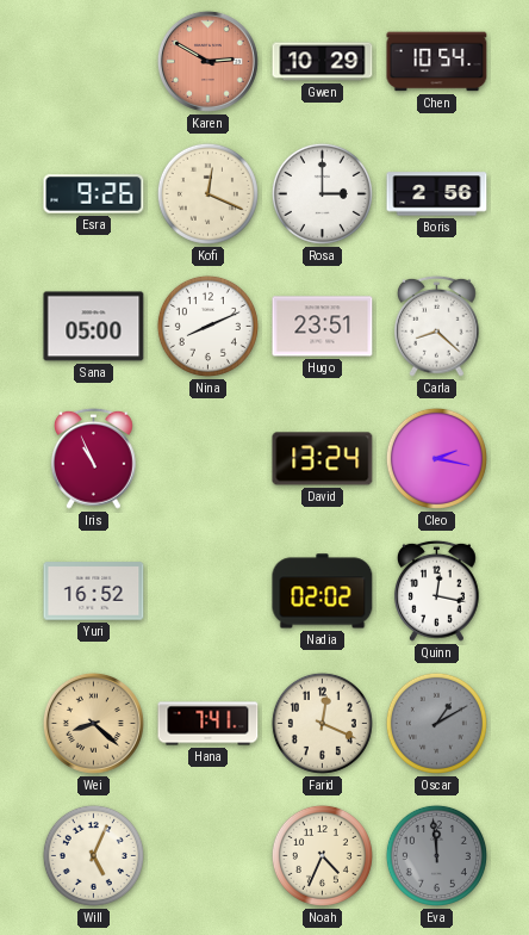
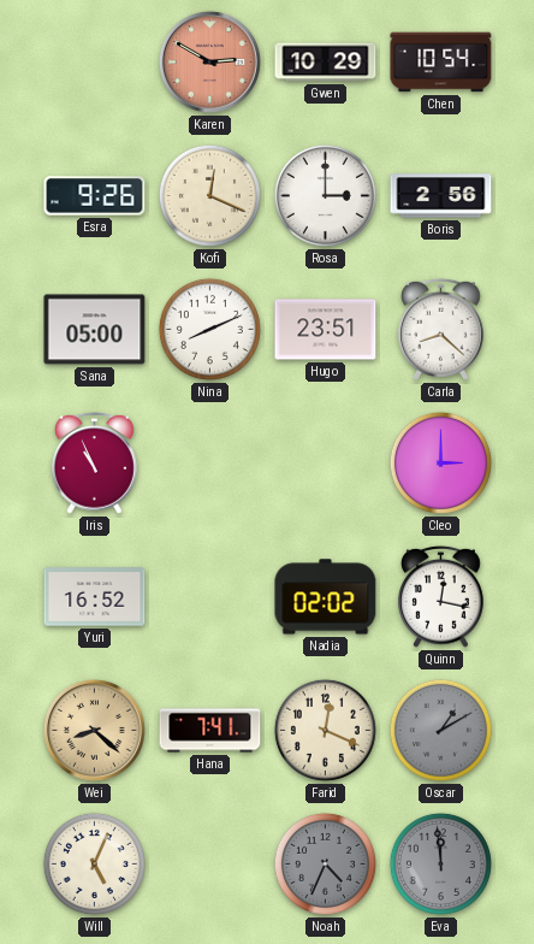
David: 13:24 -> none
Cleo: 2:17 -> 3:00
Noah dial: cream -> grey
